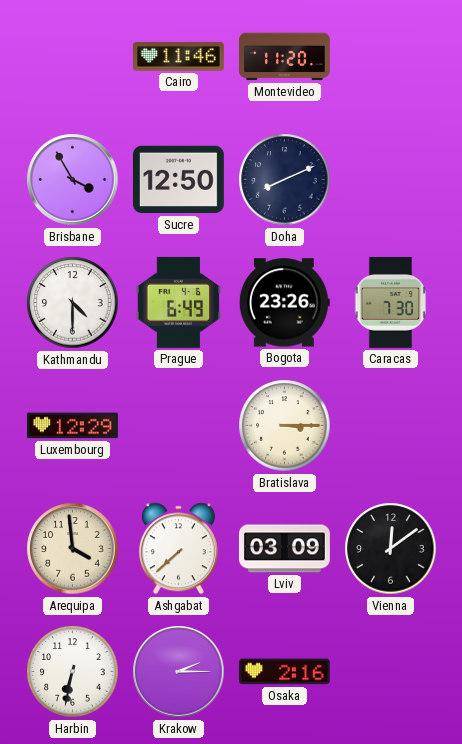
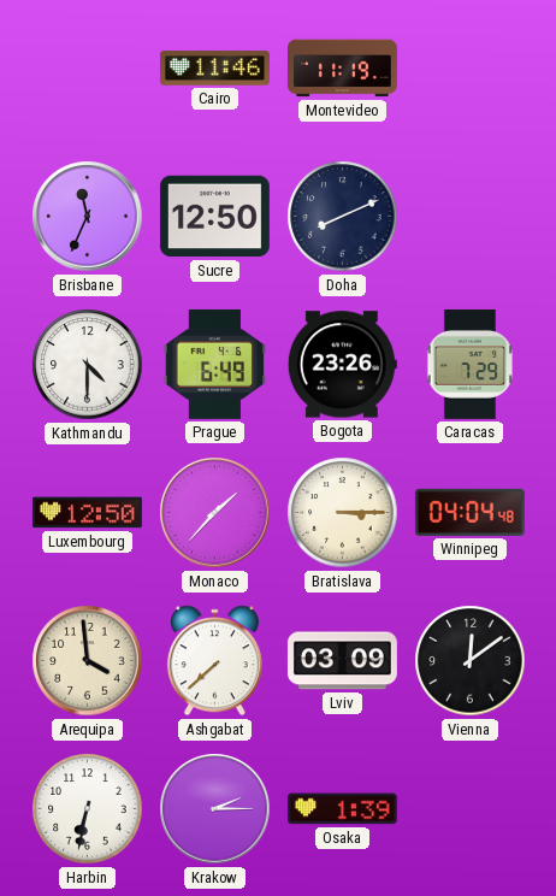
Montevideo: 11:20 -> 11:19
Brisbane: 3:55 -> 11:34
Caracas: 7:30 -> 7:29
Luxembourg: 12:29 -> 12:50
Monaco: none -> 1:37
Winnipeg: none -> 04:04
Osaka: 2:16 -> 1:39
